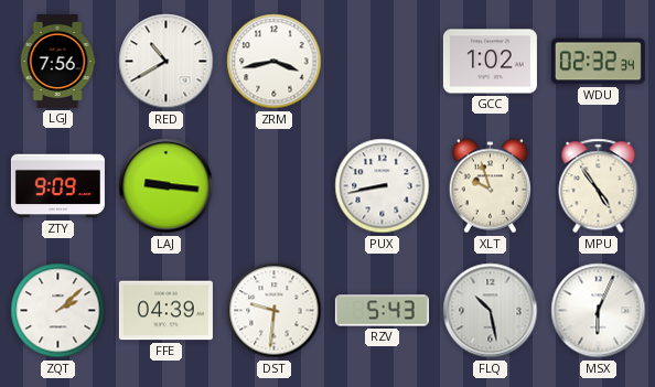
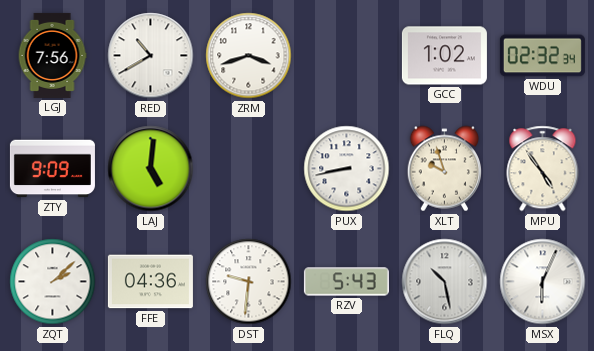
ZRM: 3:43 -> 3:42
LAJ: 9:16 -> 5:01
FFE: 04:39 -> 04:36
